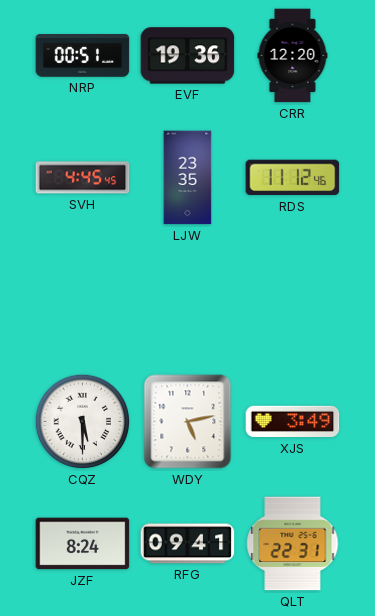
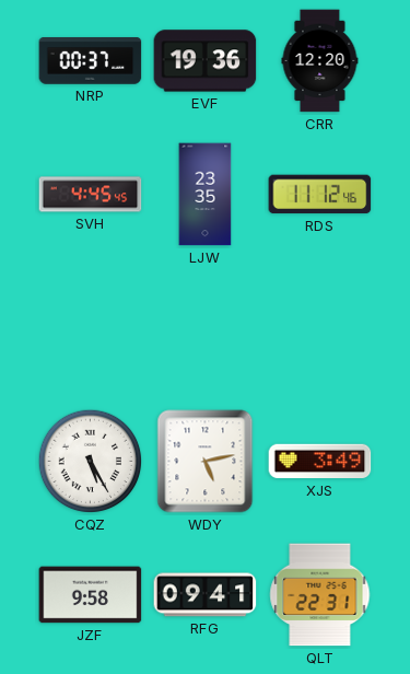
NRP: 00:51 -> 00:37
CQZ: 5:30 -> 5:25
JZF: 8:24 -> 9:58
